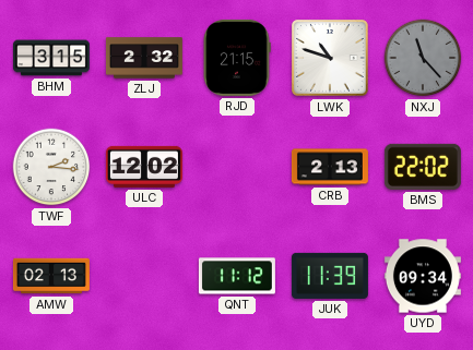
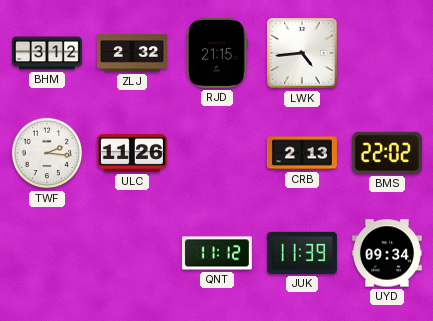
BHM: 3:15 -> 3:12
LWK: 10:48 -> 4:44
NXJ: 11:23 -> none
ULC: 12:02 -> 11:26
AMW: 02:13 -> none
